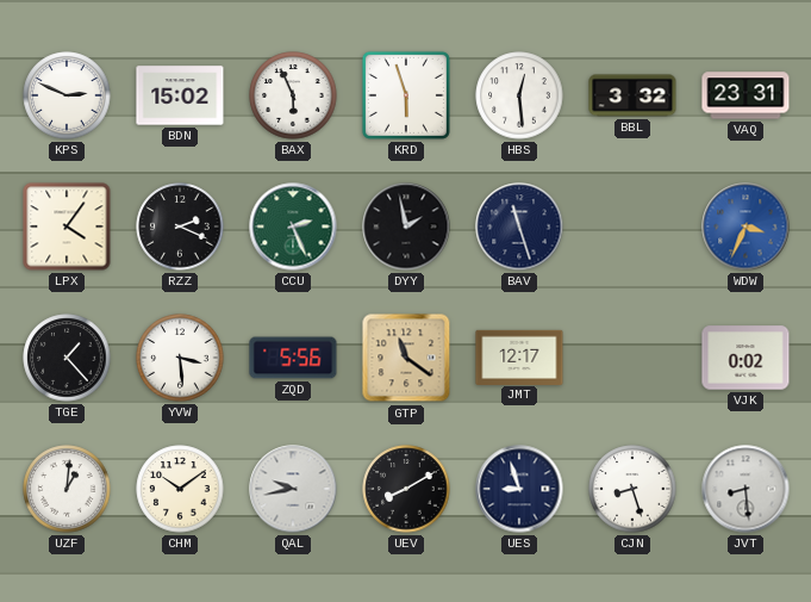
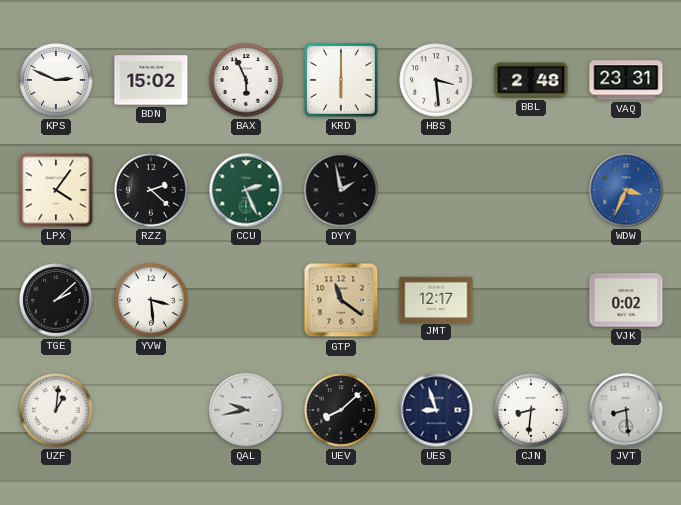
KRD: 5:57 -> 6:00
HBS: 12:29 -> 3:29
BBL: 3:32 -> 2:48
RZZ: 2:19 -> 2:22
BAV: 11:27 -> none
TGE: 1:23 -> 2:08
ZQD: 5:56 -> none
CHM: 10:09 -> none
UEV: 8:10 -> 8:08
CJN: 8:27 -> 8:31
